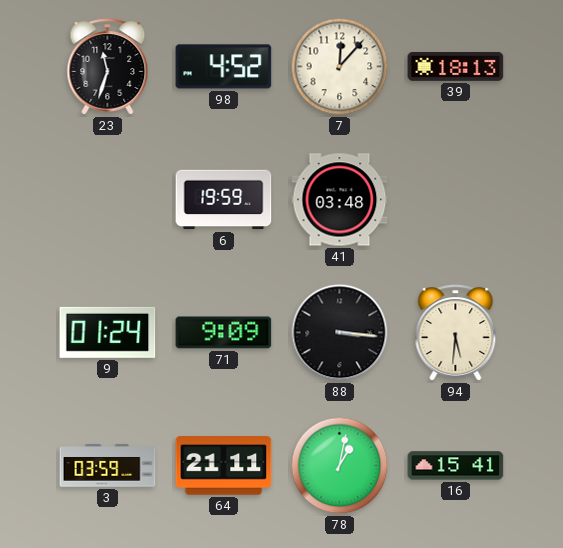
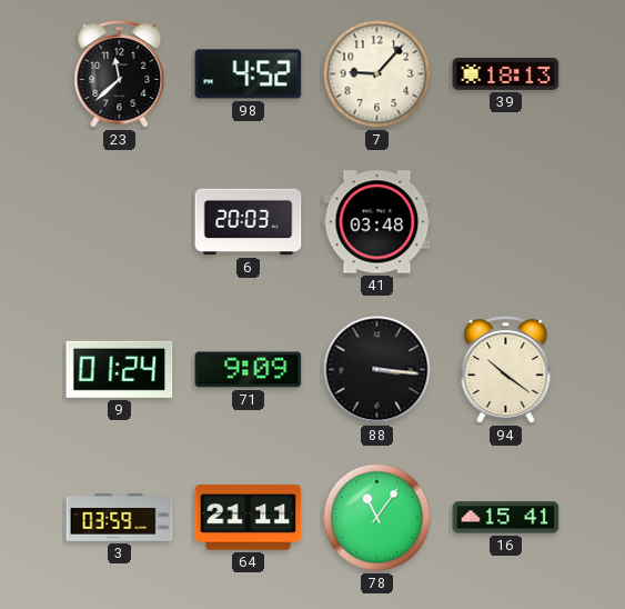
23: 11:33 -> 11:38
7: 12:07 -> 9:07
6: 19:59 -> 20:03
94: 5:31 -> 10:21
78: 1:02 -> 11:06
